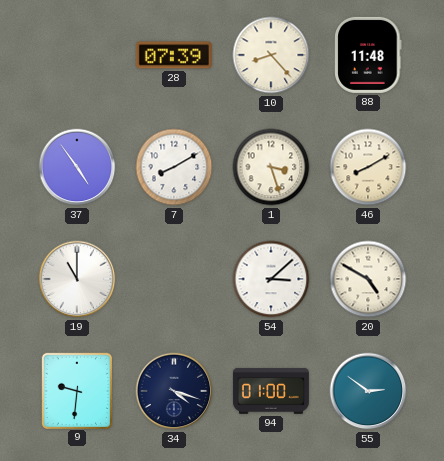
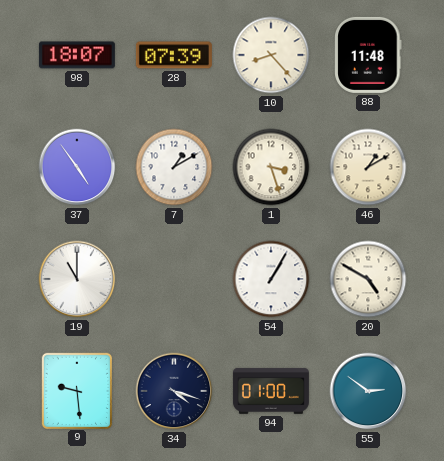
98: none -> 18:07
7: 8:10 -> 1:10
46: 8:10 -> 1:10
54: 3:08 -> 1:05
9: 9:31 -> 9:29
